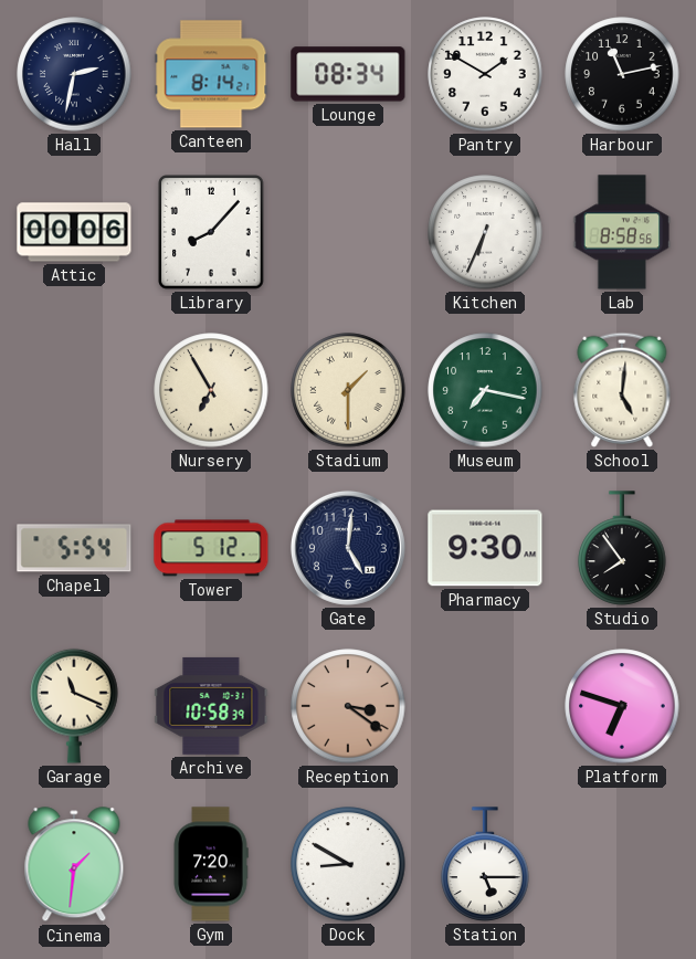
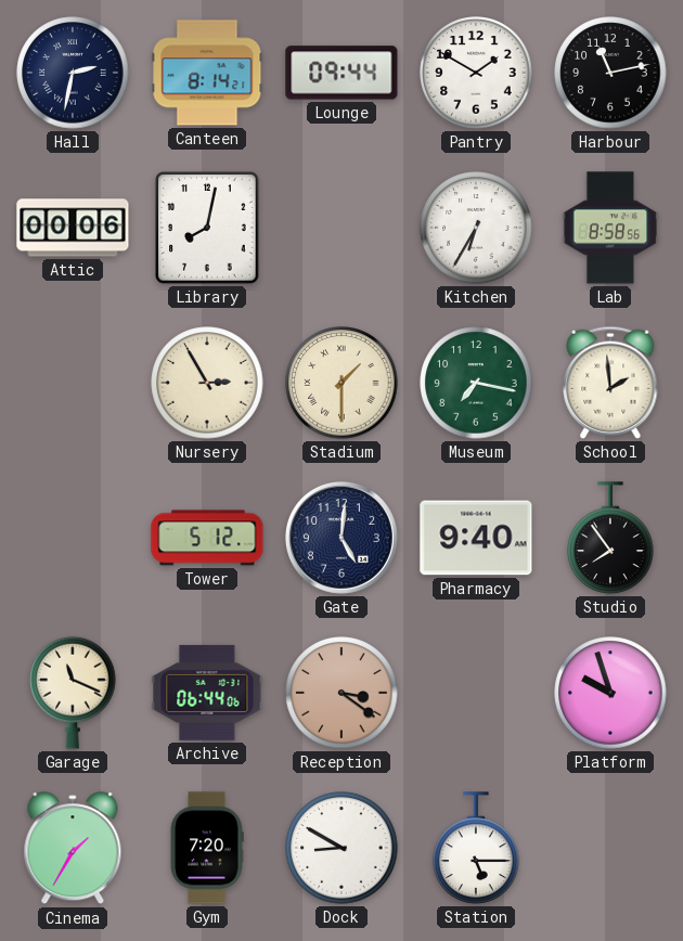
Lounge: 08:34 -> 09:44
Library: 8:07 -> 8:02
Kitchen: 6:34 -> 6:35
Nursery: 6:55 -> 2:55
School: 5:01 -> 1:59
Chapel: 5:54 -> none
Pharmacy: 9:30 -> 9:40
Archive: 10:58 -> 06:44
Platform: 6:48 -> 9:57
Cinema: 1:31 -> 1:35
